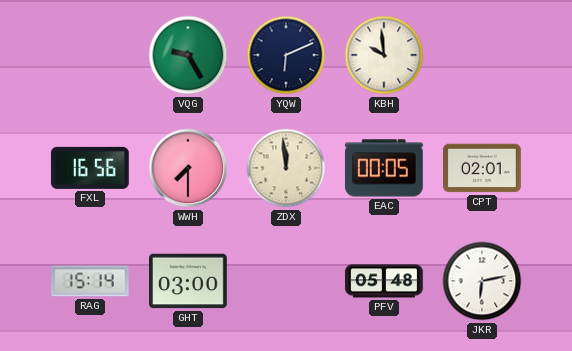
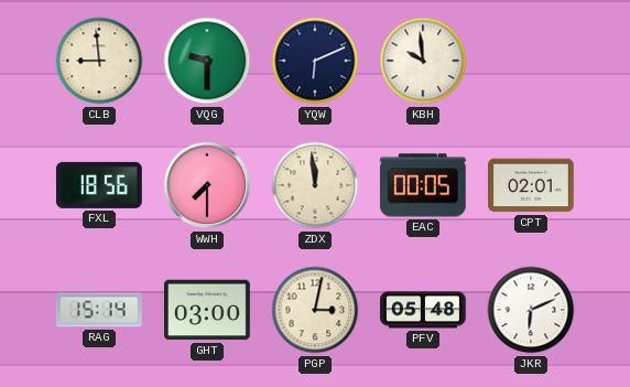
CLB: none -> 8:59
VQG: 9:25 -> 9:30
FXL: 16:56 -> 18:56
PGP: none -> 3:02
JKR: 6:13 -> 6:11
